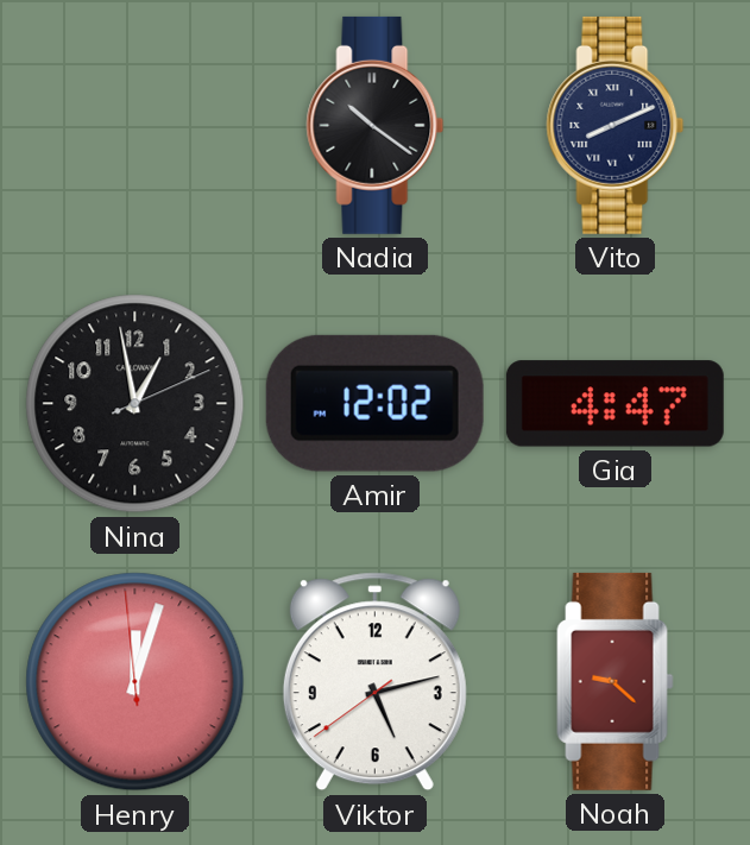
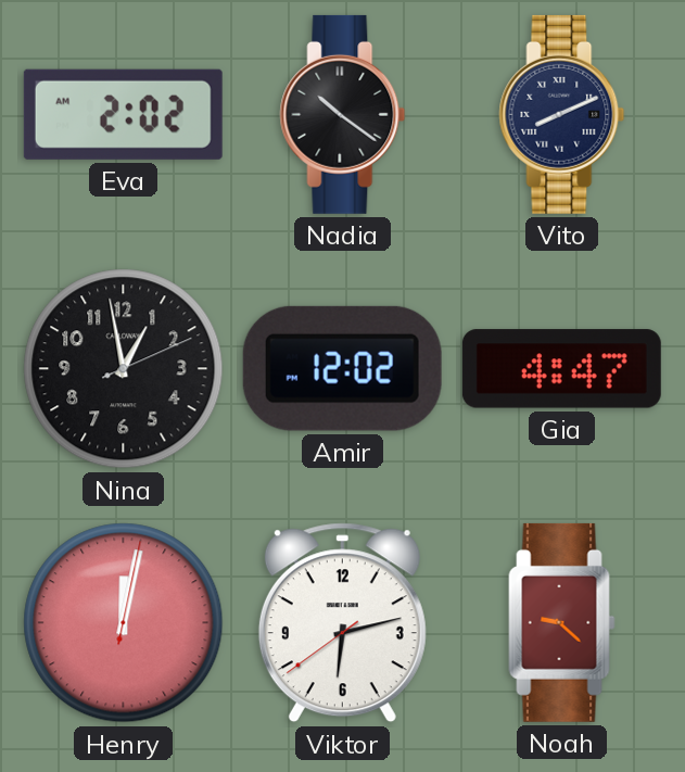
Eva: none -> 2:02
Henry: 12:02:59 -> 12:02:02
Viktor: 5:12 -> 6:12
